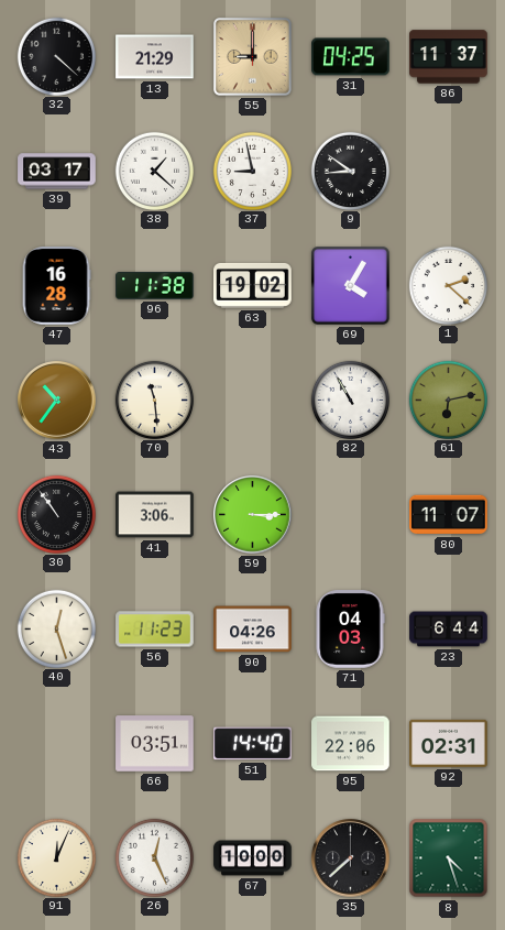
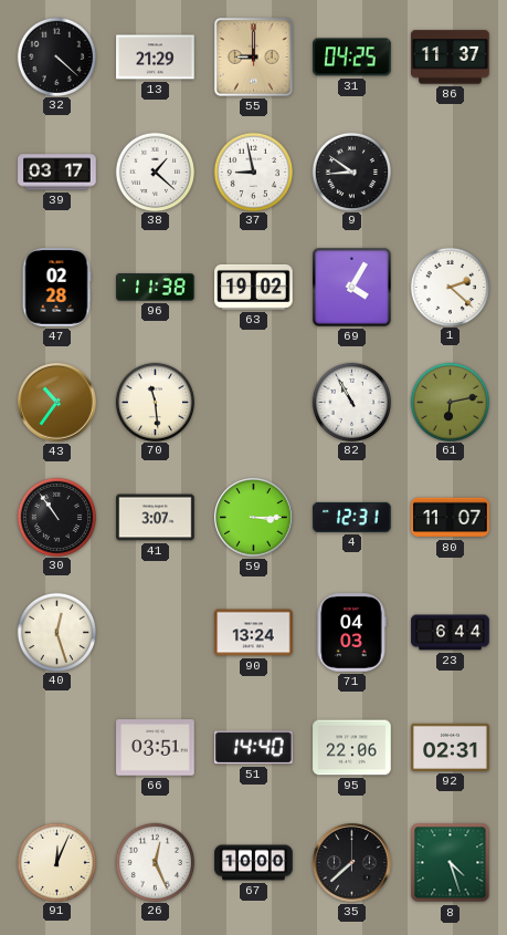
47: 16:28 -> 02:28
41: 3:06 -> 3:07
4: none -> 12:31
56: 11:23 -> none
90: 04:26 -> 13:24
